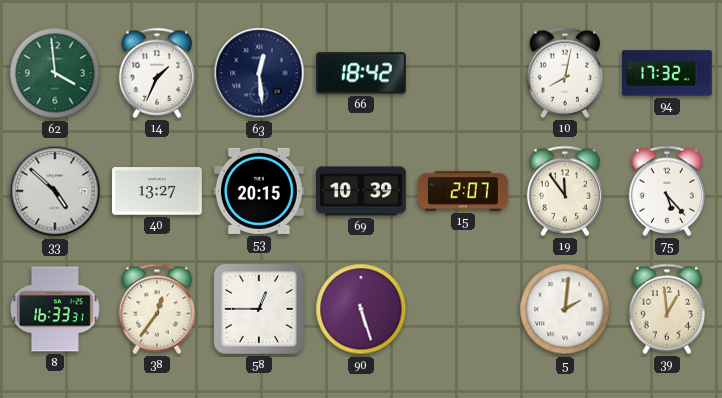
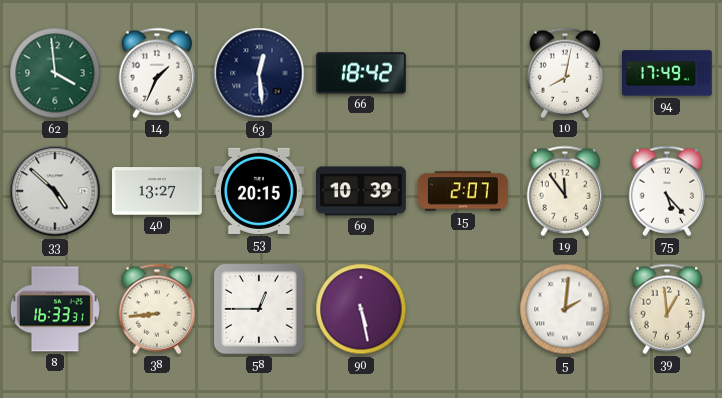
94: 17:32 -> 17:49
38: 12:36 -> 8:44
90: 5:27 -> 5:28
